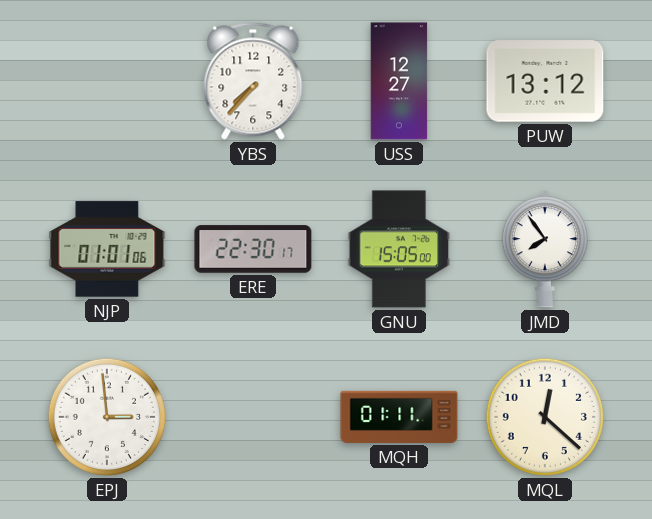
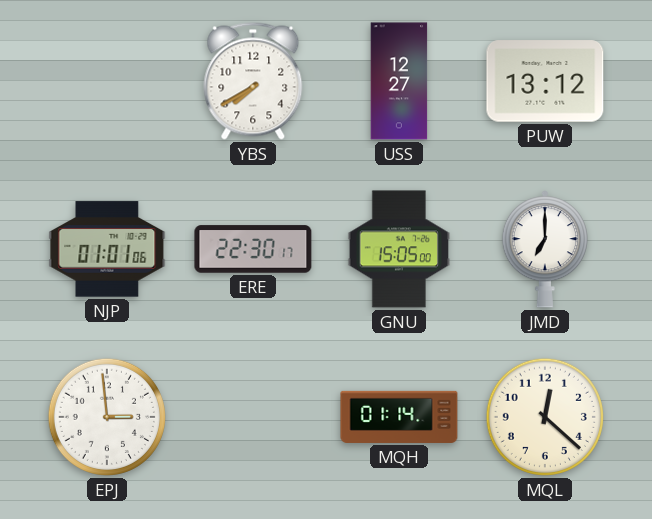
YBS: 7:37 -> 7:40
JMD: 7:54 -> 7:00
MQH: 01:11 -> 01:14
